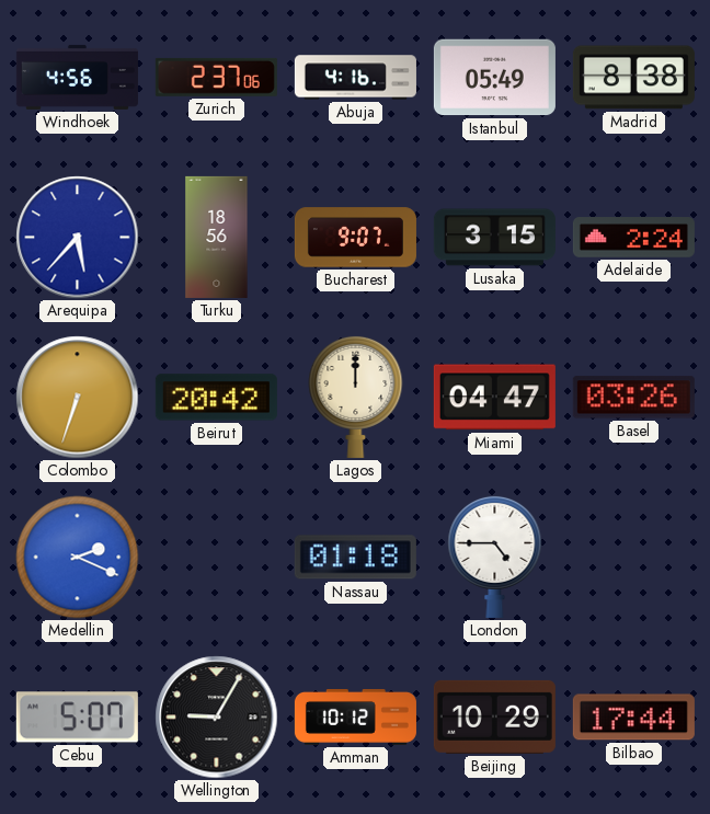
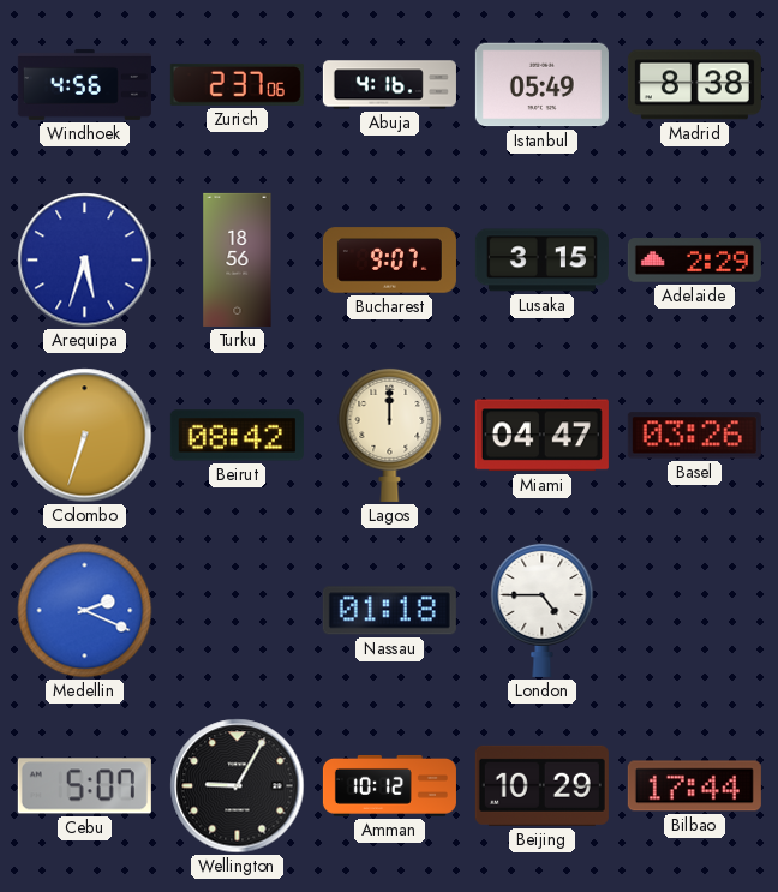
Arequipa: 5:37 -> 5:33
Adelaide: 2:24 -> 2:29
Beirut: 20:42 -> 08:42
